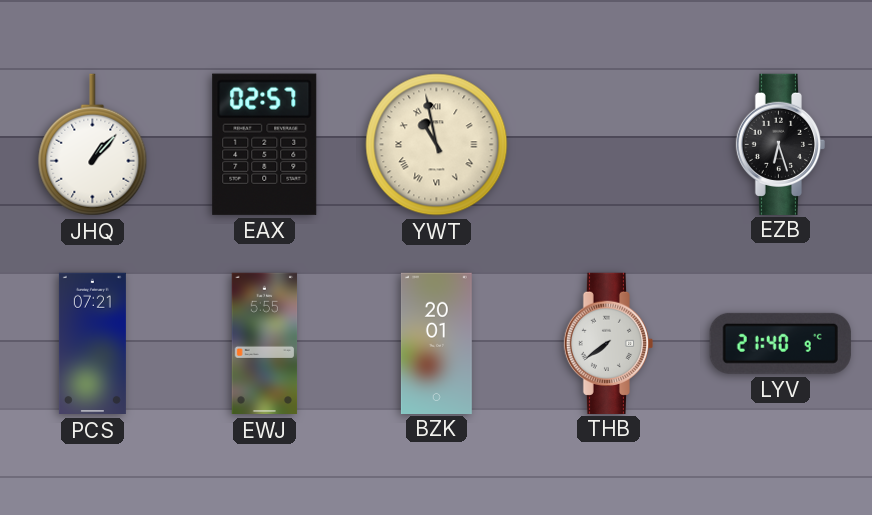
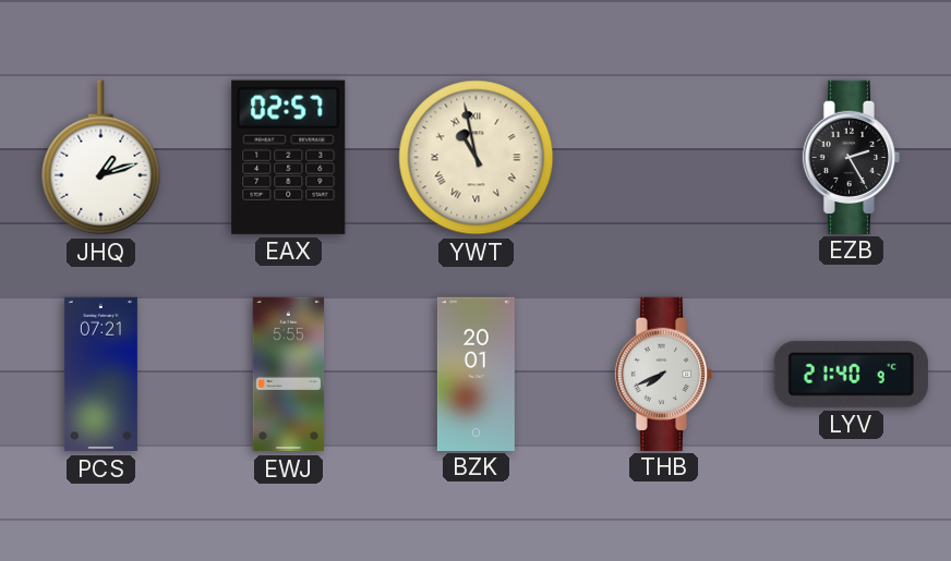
JHQ: 1:07 -> 1:12
EZB: 6:27 -> 2:25
THB: 7:39 -> 7:41
